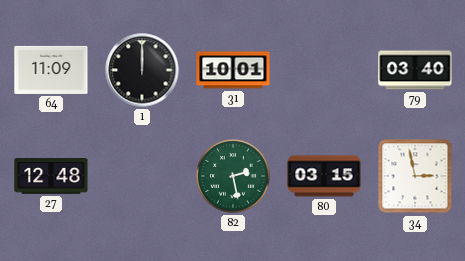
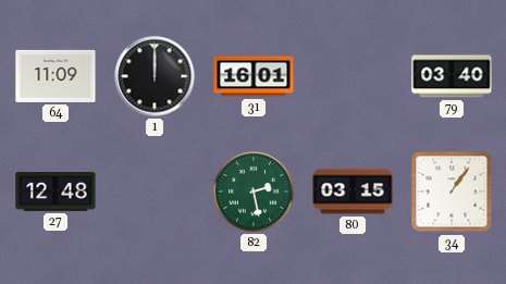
31: 10:01 -> 16:01
34: 2:58 -> 1:06
